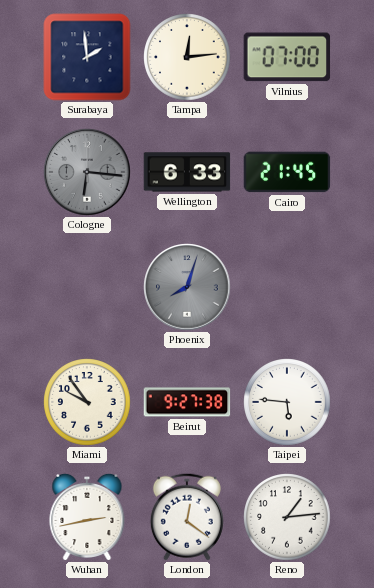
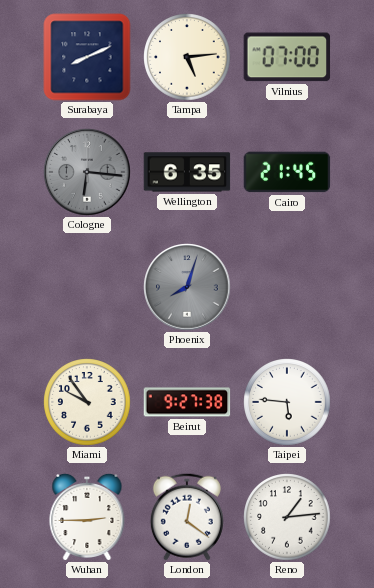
Surabaya: 1:59 -> 8:11
Tampa: 12:14 -> 5:14
Wellington: 6:33 -> 6:35
Wuhan: 2:43 -> 2:45
